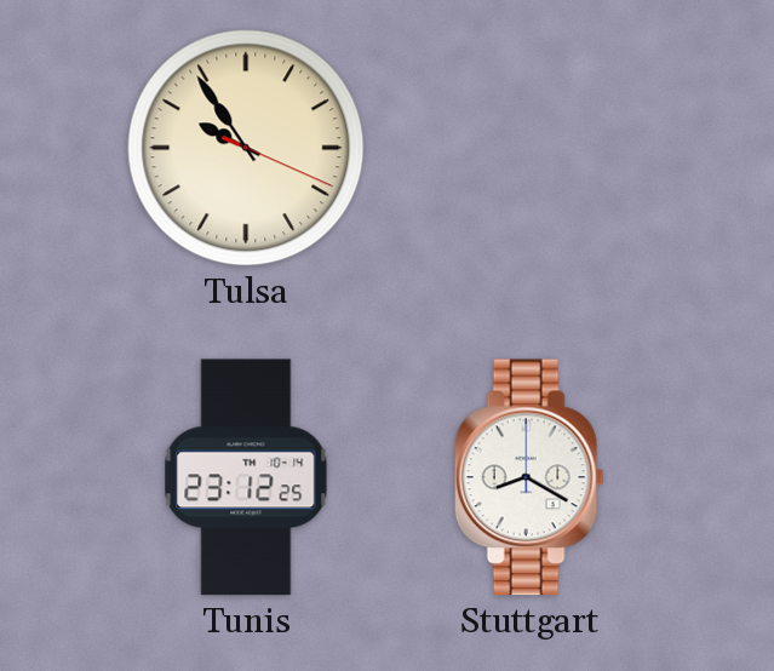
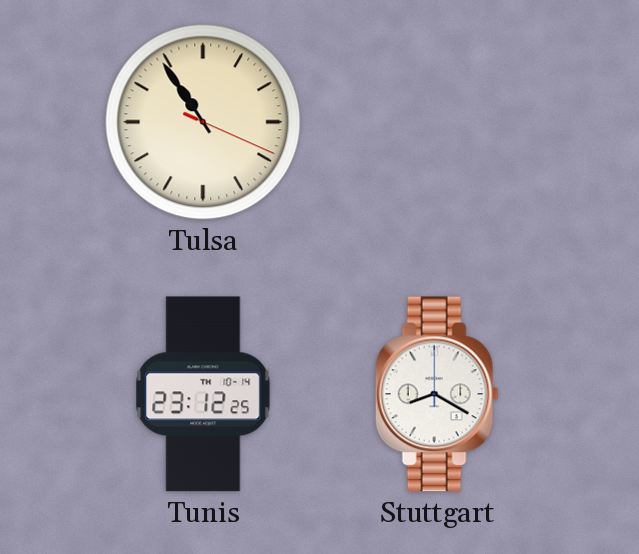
Tulsa: 9:54 -> 10:54
